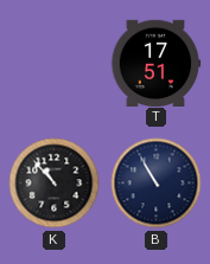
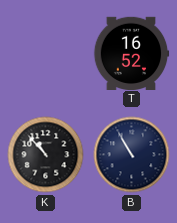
T: 17:51 -> 16:52
